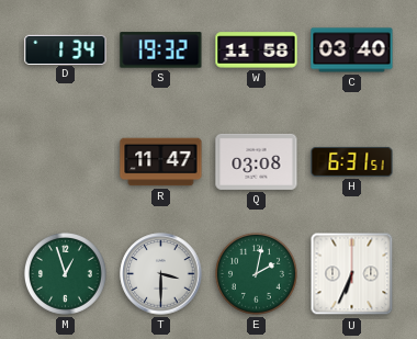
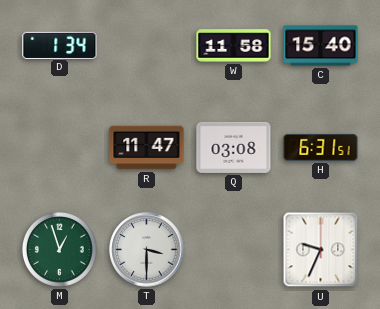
S: 19:32 -> none
C: 03:40 -> 15:40
E: 2:02 -> none
U: 6:34 -> 9:34
